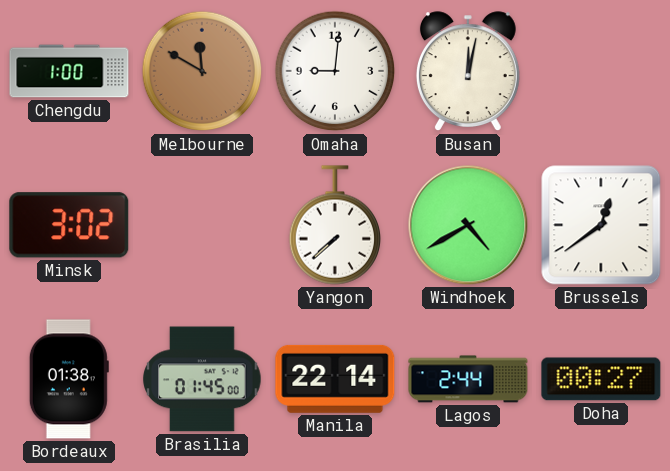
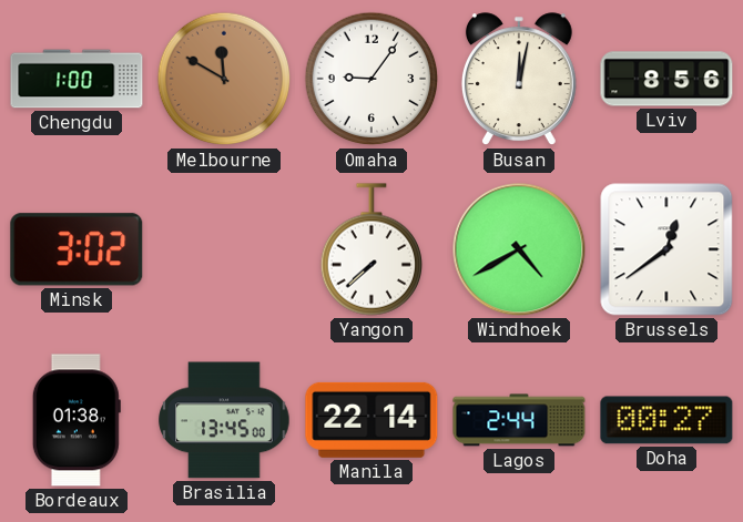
Omaha: 9:01 -> 9:06
Lviv: none -> 8:56
Brasilia: 01:45 -> 13:45
